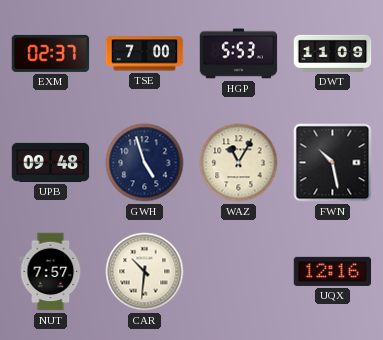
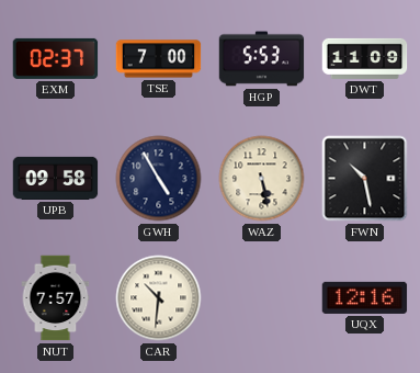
UPB: 09:48 -> 09:58
GWH: 4:57 -> 4:55
WAZ: 11:05 -> 5:28
